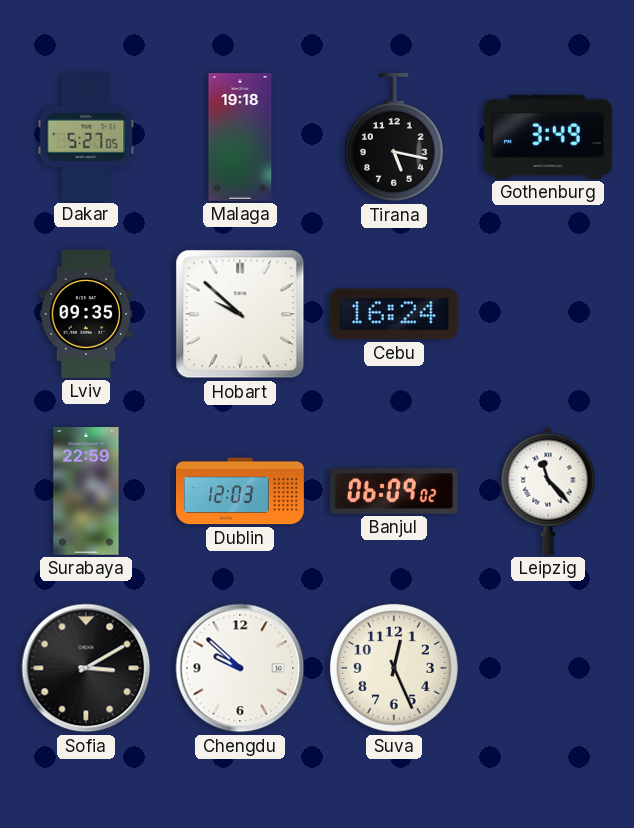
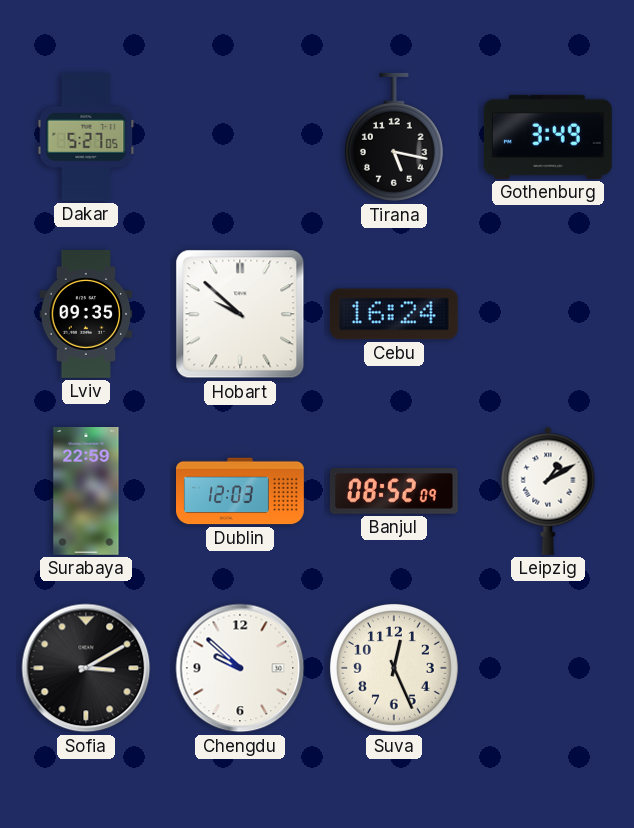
Malaga: 19:18 -> none
Banjul: 06:09 -> 08:52
Leipzig: 11:23 -> 1:10
